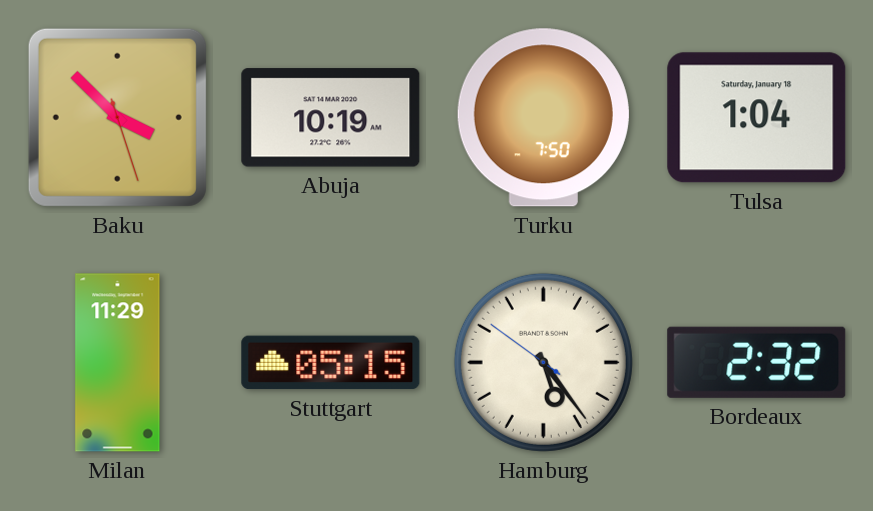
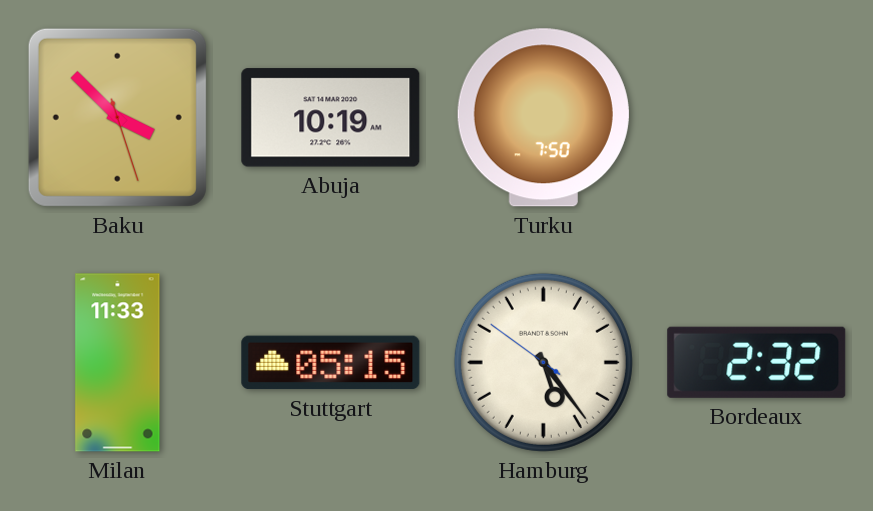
Tulsa: 1:04 -> none
Milan: 11:29 -> 11:33
